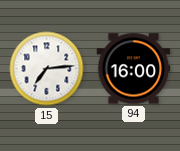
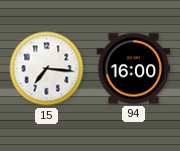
15: 7:14 -> 7:16
